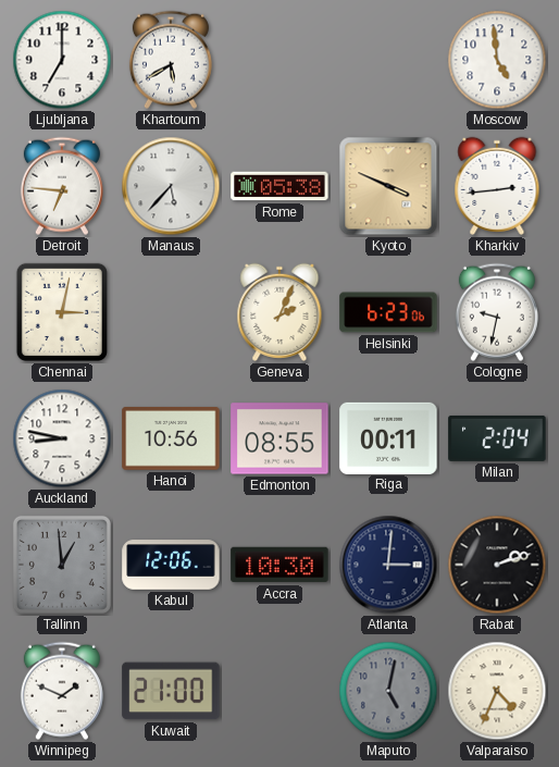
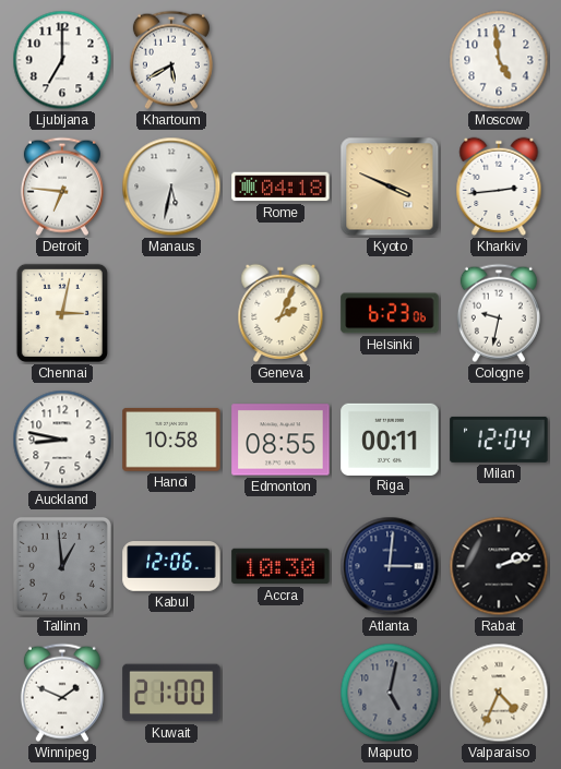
Manaus: 5:37 -> 5:32
Rome: 05:38 -> 04:18
Hanoi: 10:56 -> 10:58
Milan: 2:04 -> 12:04
